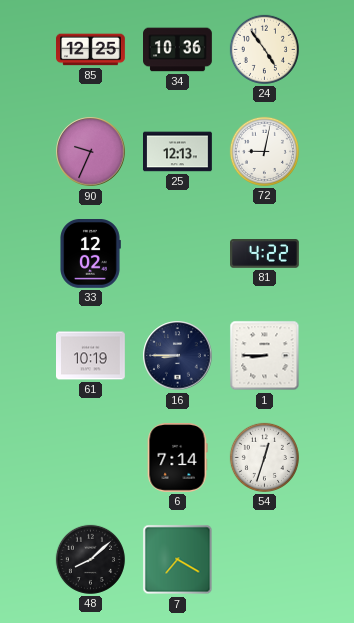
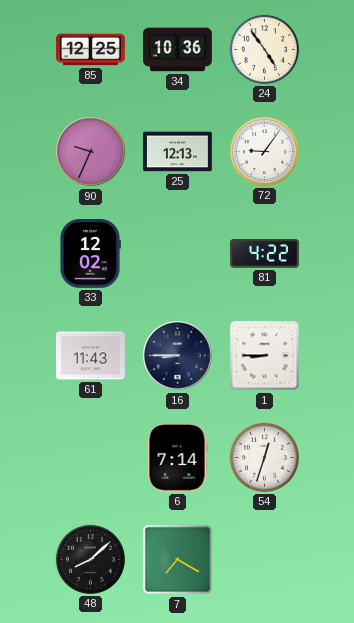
72: 9:02 -> 9:06
61: 10:19 -> 11:43
